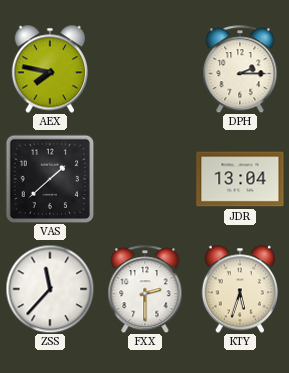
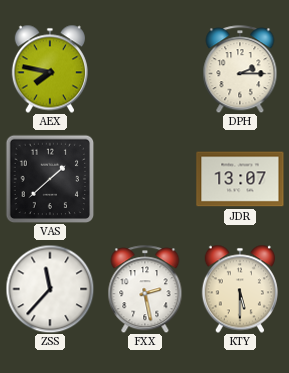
JDR: 13:04 -> 13:07
FXX: 2:30 -> 2:28
KTY: 5:33 -> 5:30
